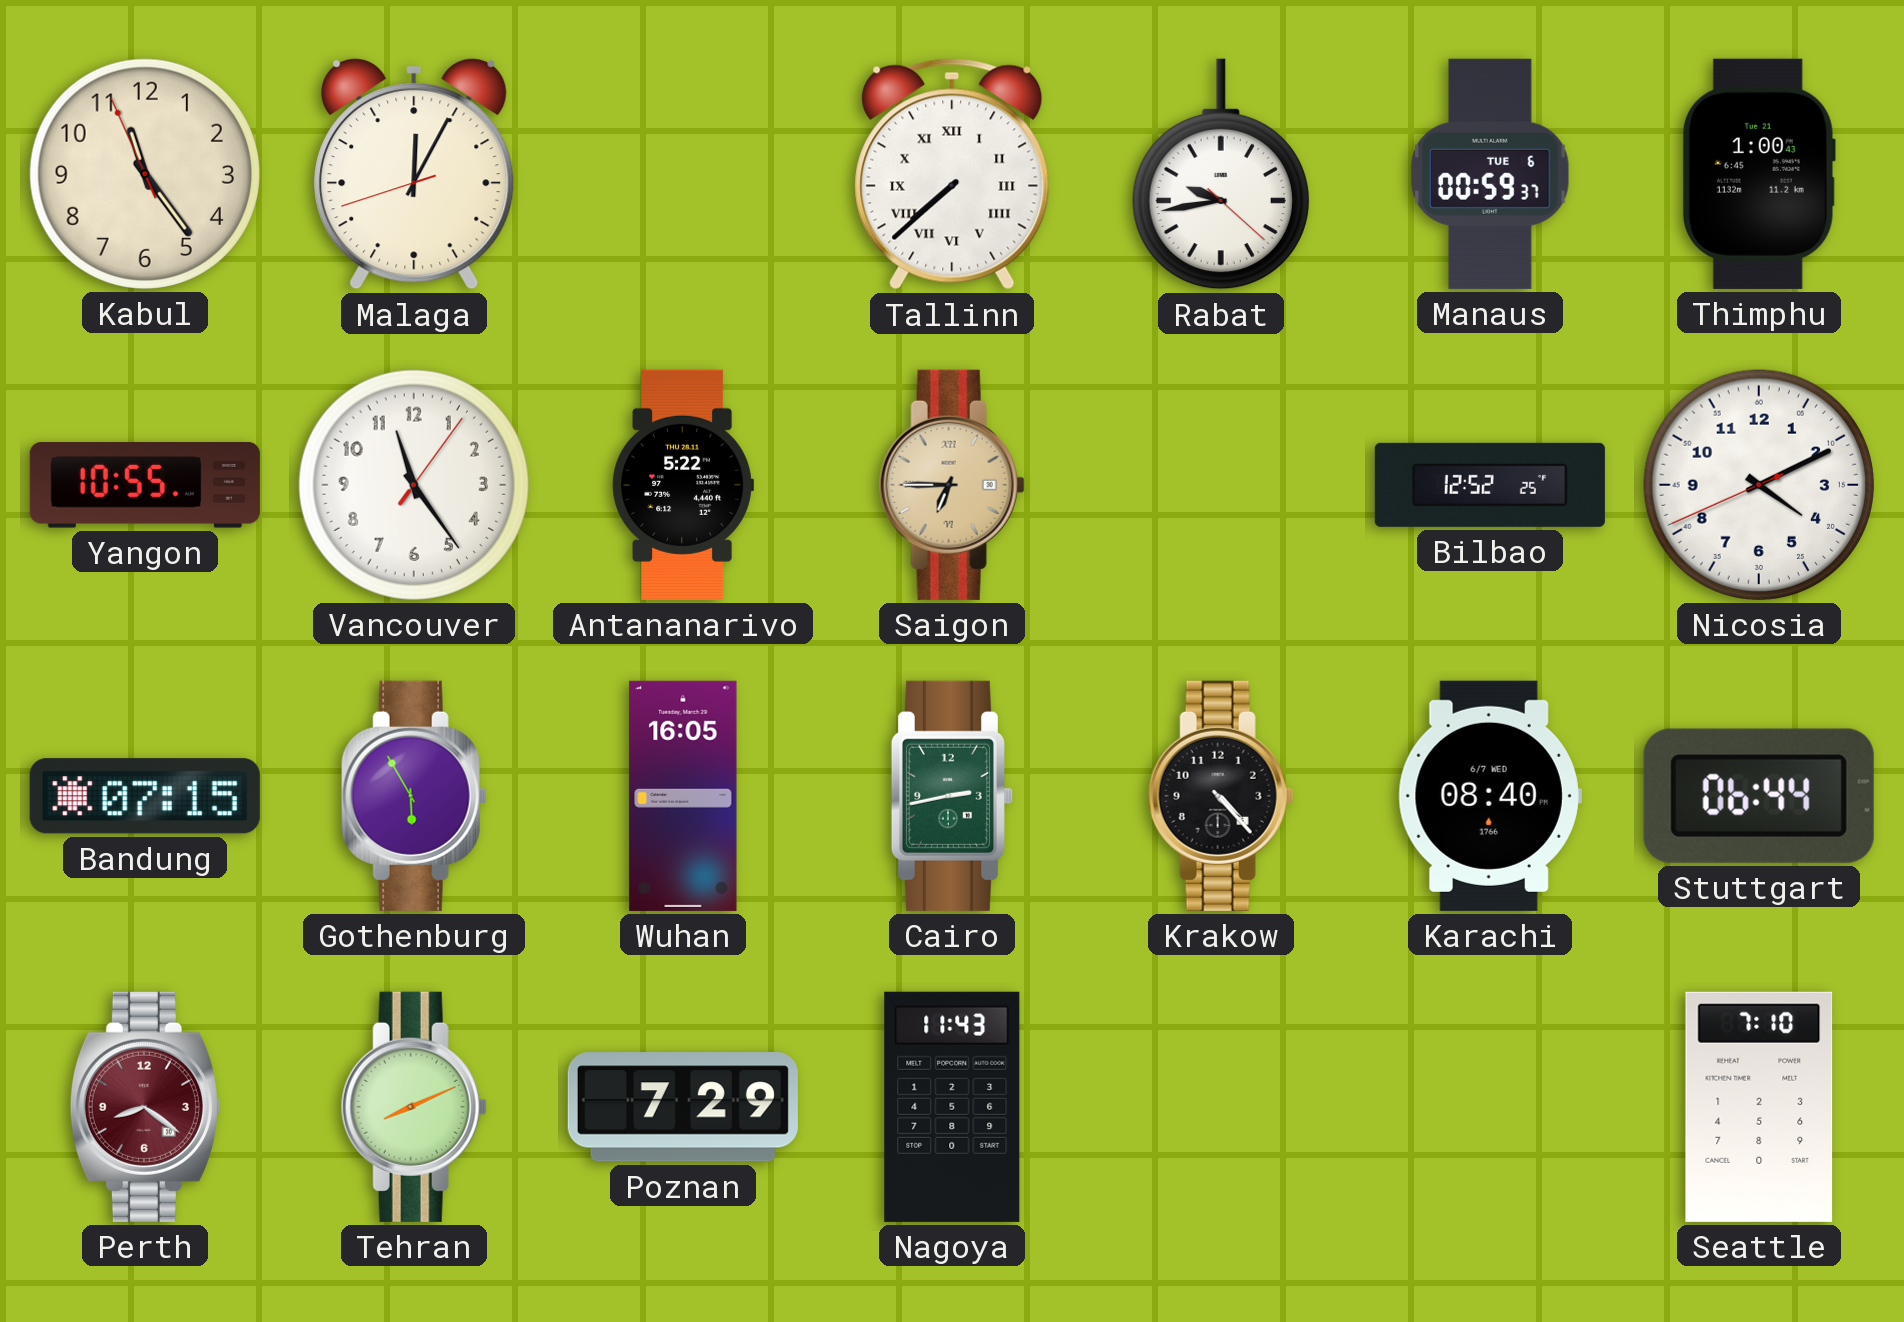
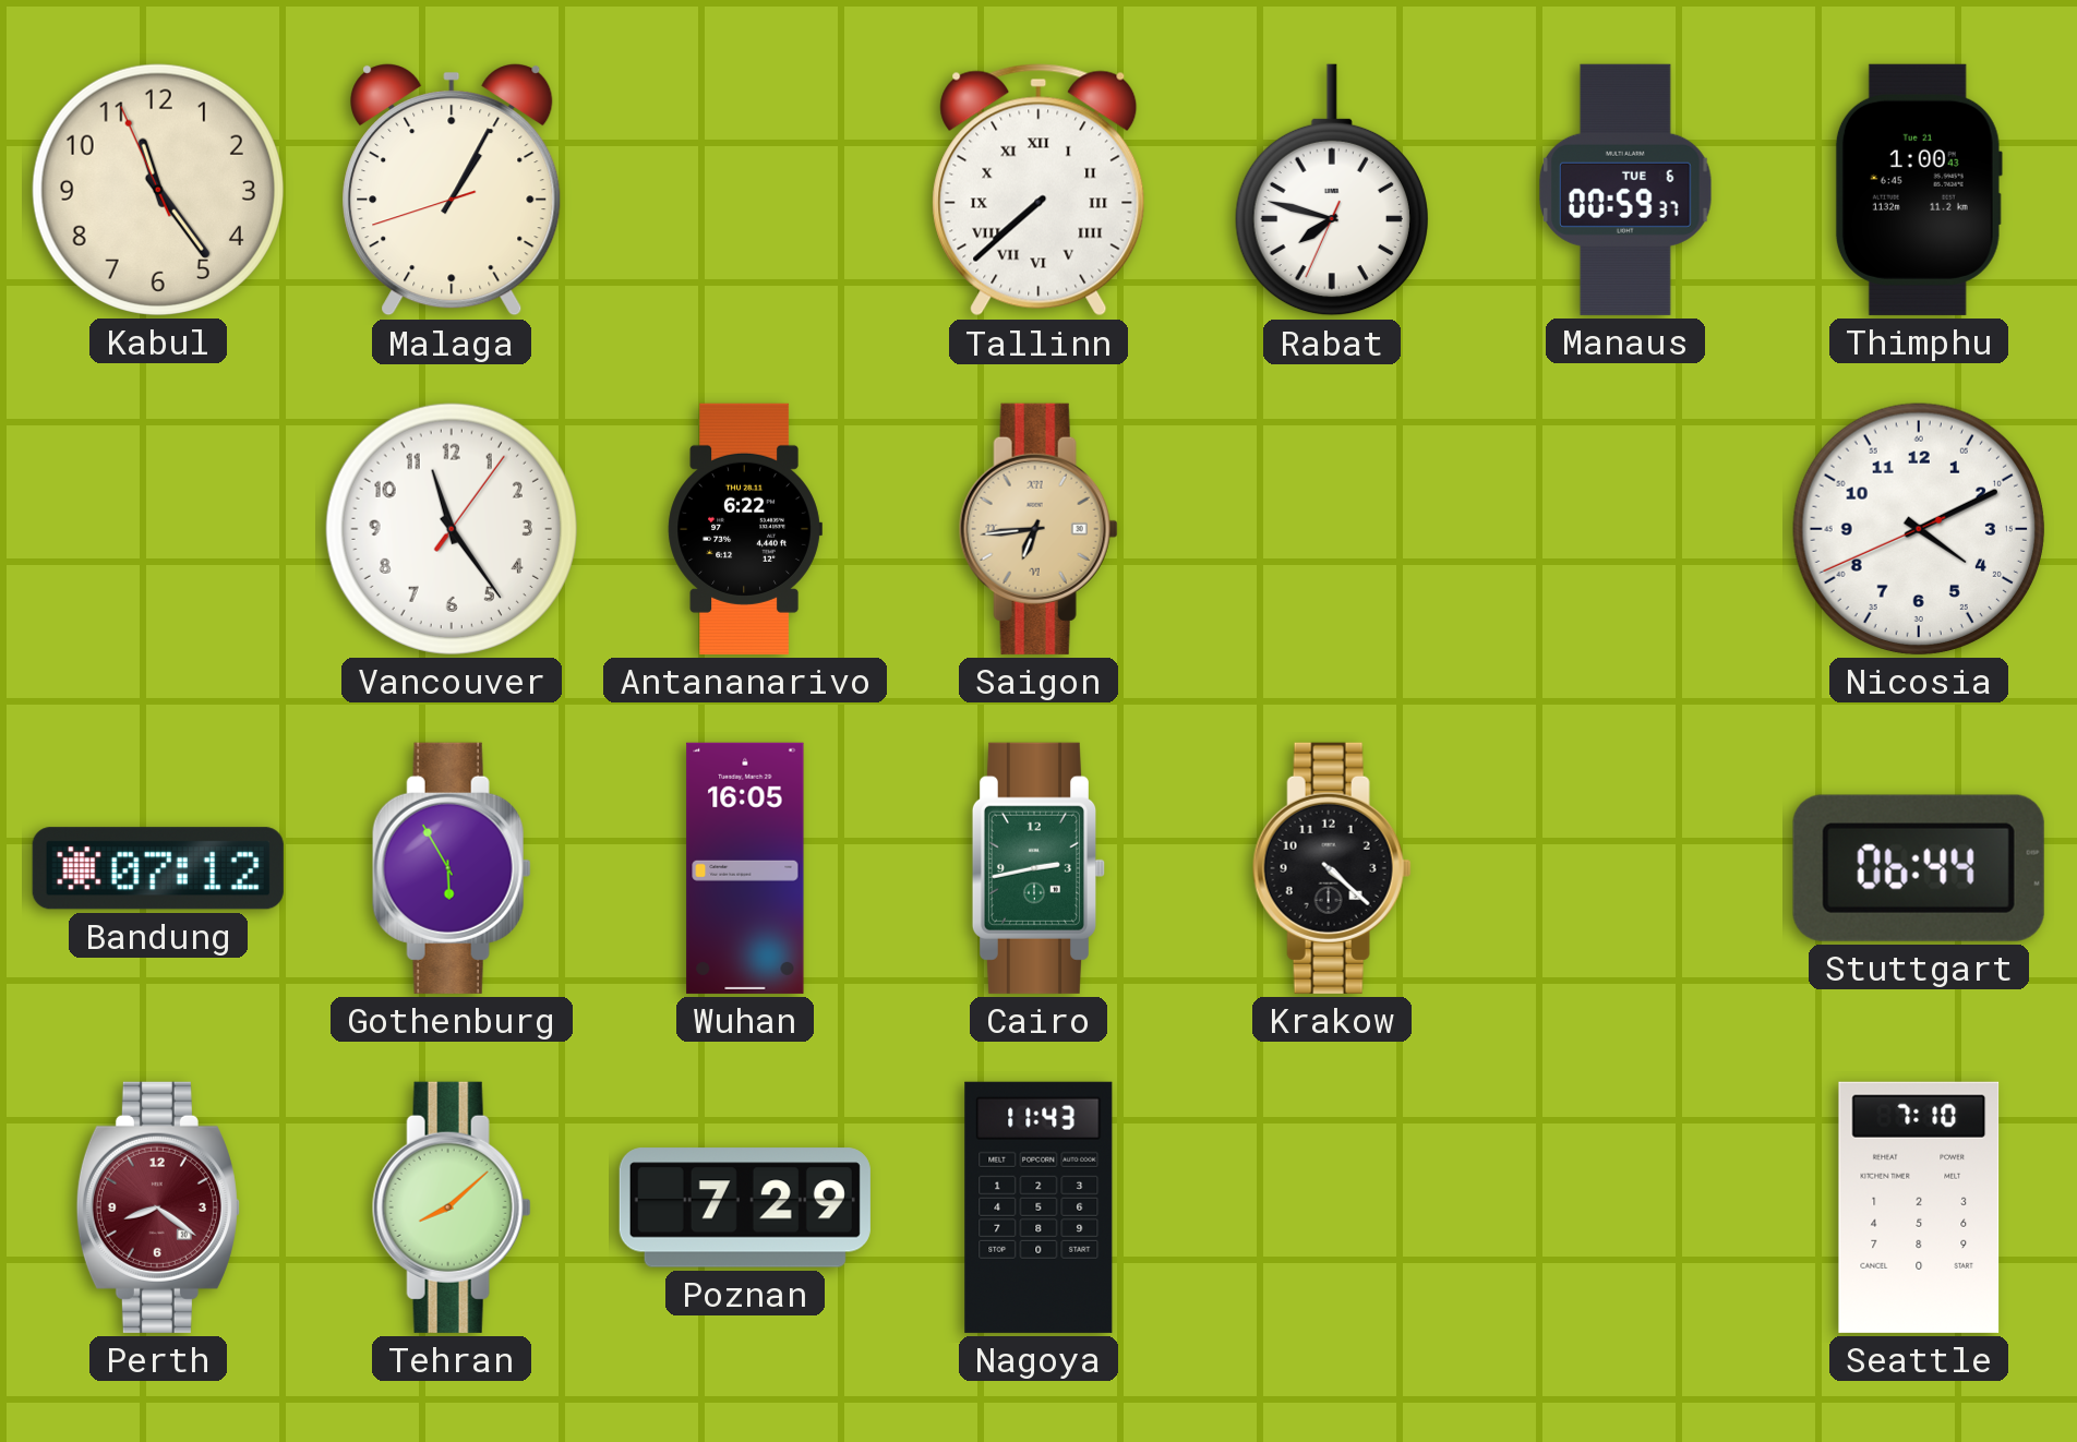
Malaga: 12:04 -> 1:04
Rabat: 9:43 -> 7:47
Yangon: 10:55 -> none
Antananarivo: 5:22 -> 6:22
Saigon: 6:45 -> 6:44
Bilbao: 12:52 -> none
Bandung: 07:15 -> 07:12
Krakow: 4:23 -> 4:22
Karachi: 08:40 -> none
Tehran: 8:11 -> 8:08
